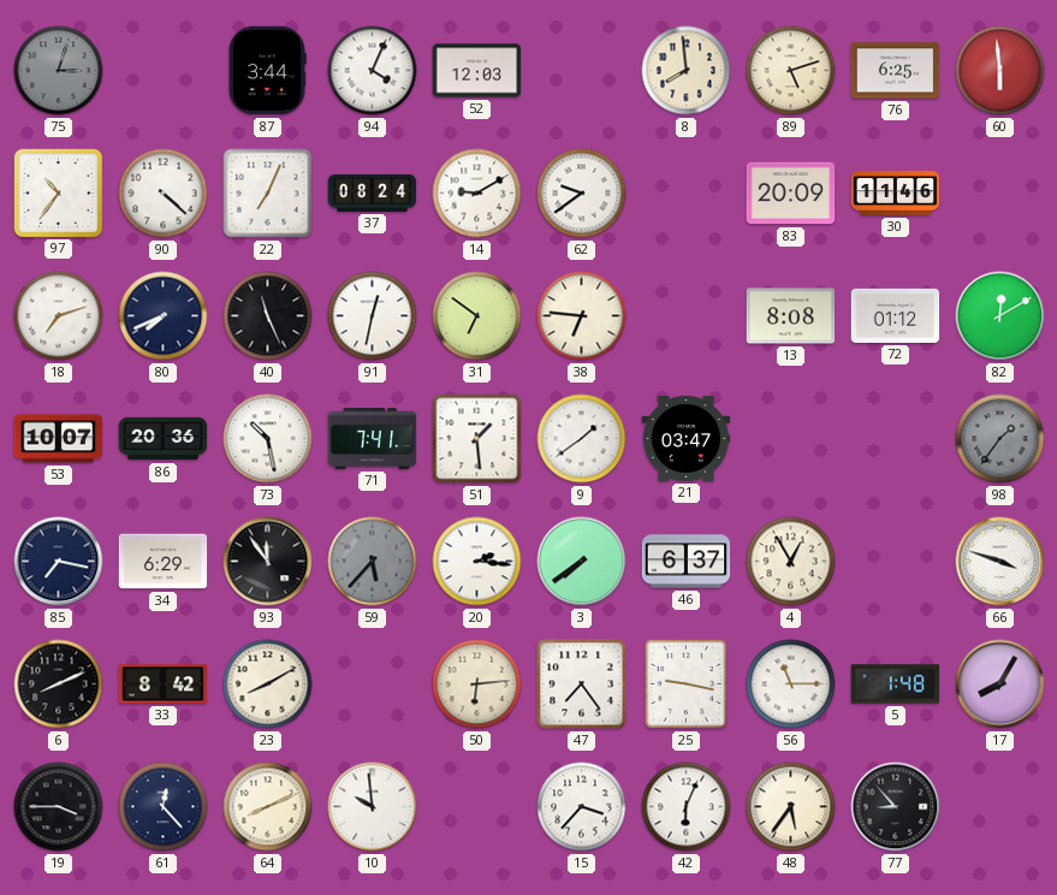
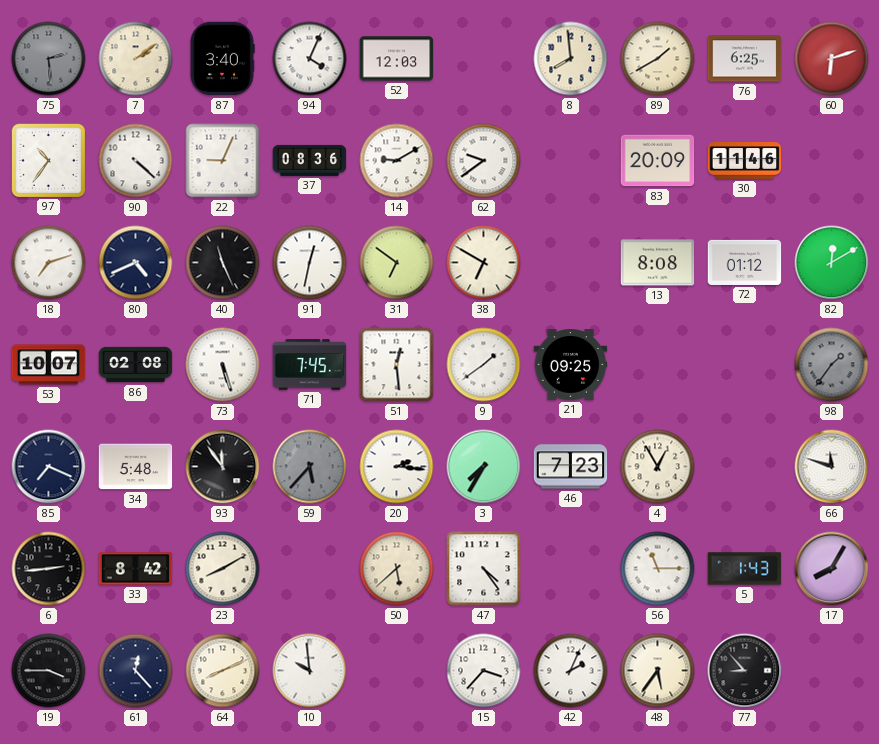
75: 3:03 -> 2:29
7: none -> 2:09
87: 3:44 -> 3:40
89: 5:12 -> 1:40
60: 5:59 -> 6:12
22: 7:04 -> 9:04
37: 08:24 -> 08:36
80: 7:41 -> 4:41
38: 6:46 -> 6:50
86: 20:36 -> 02:08
73: 10:28 -> 5:27
71: 7:41 -> 7:45
51: 1:29 -> 12:29
21: 03:47 -> 09:25
85: 7:17 -> 7:19
34: 6:29 -> 5:48
3: 7:39 -> 7:35
46: 6:37 -> 7:23
66: 3:48 -> 11:48
6: 8:11 -> 2:44
50: 6:14 -> 5:38
47: 7:24 -> 4:24
25: 9:17 -> none
5: 1:48 -> 1:43
42: 6:04 -> 2:04
